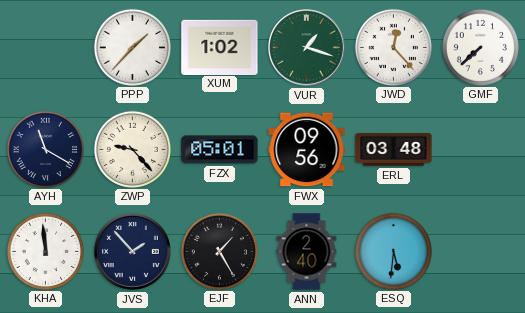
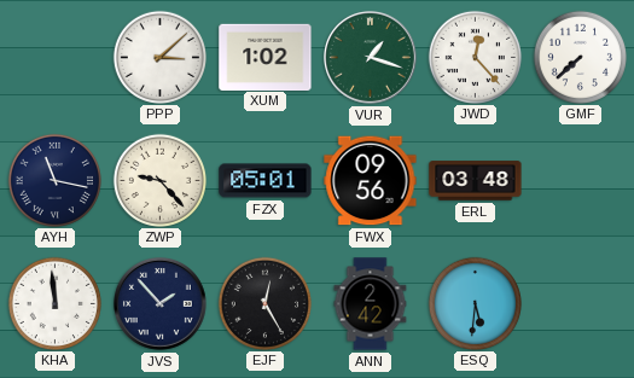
PPP: 1:37 -> 3:08
AYH: 11:20 -> 11:17
EJF: 1:25 -> 12:25
ANN: 2:40 -> 2:42
